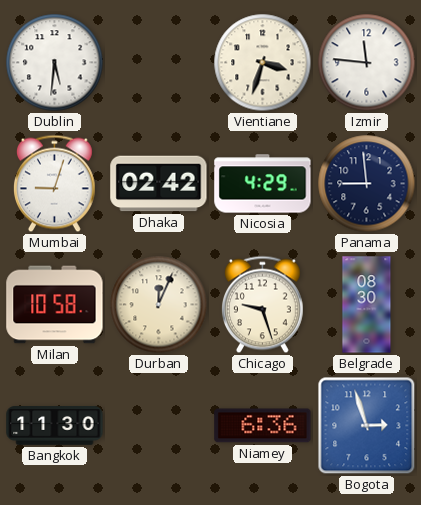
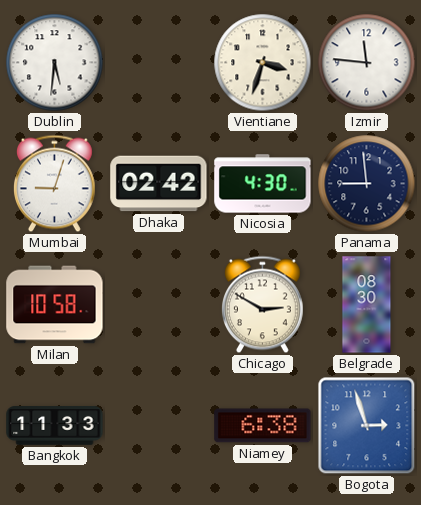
Nicosia: 4:29 -> 4:30
Durban: 12:04 -> none
Chicago: 9:27 -> 2:50
Bangkok: 11:30 -> 11:33
Niamey: 6:36 -> 6:38
